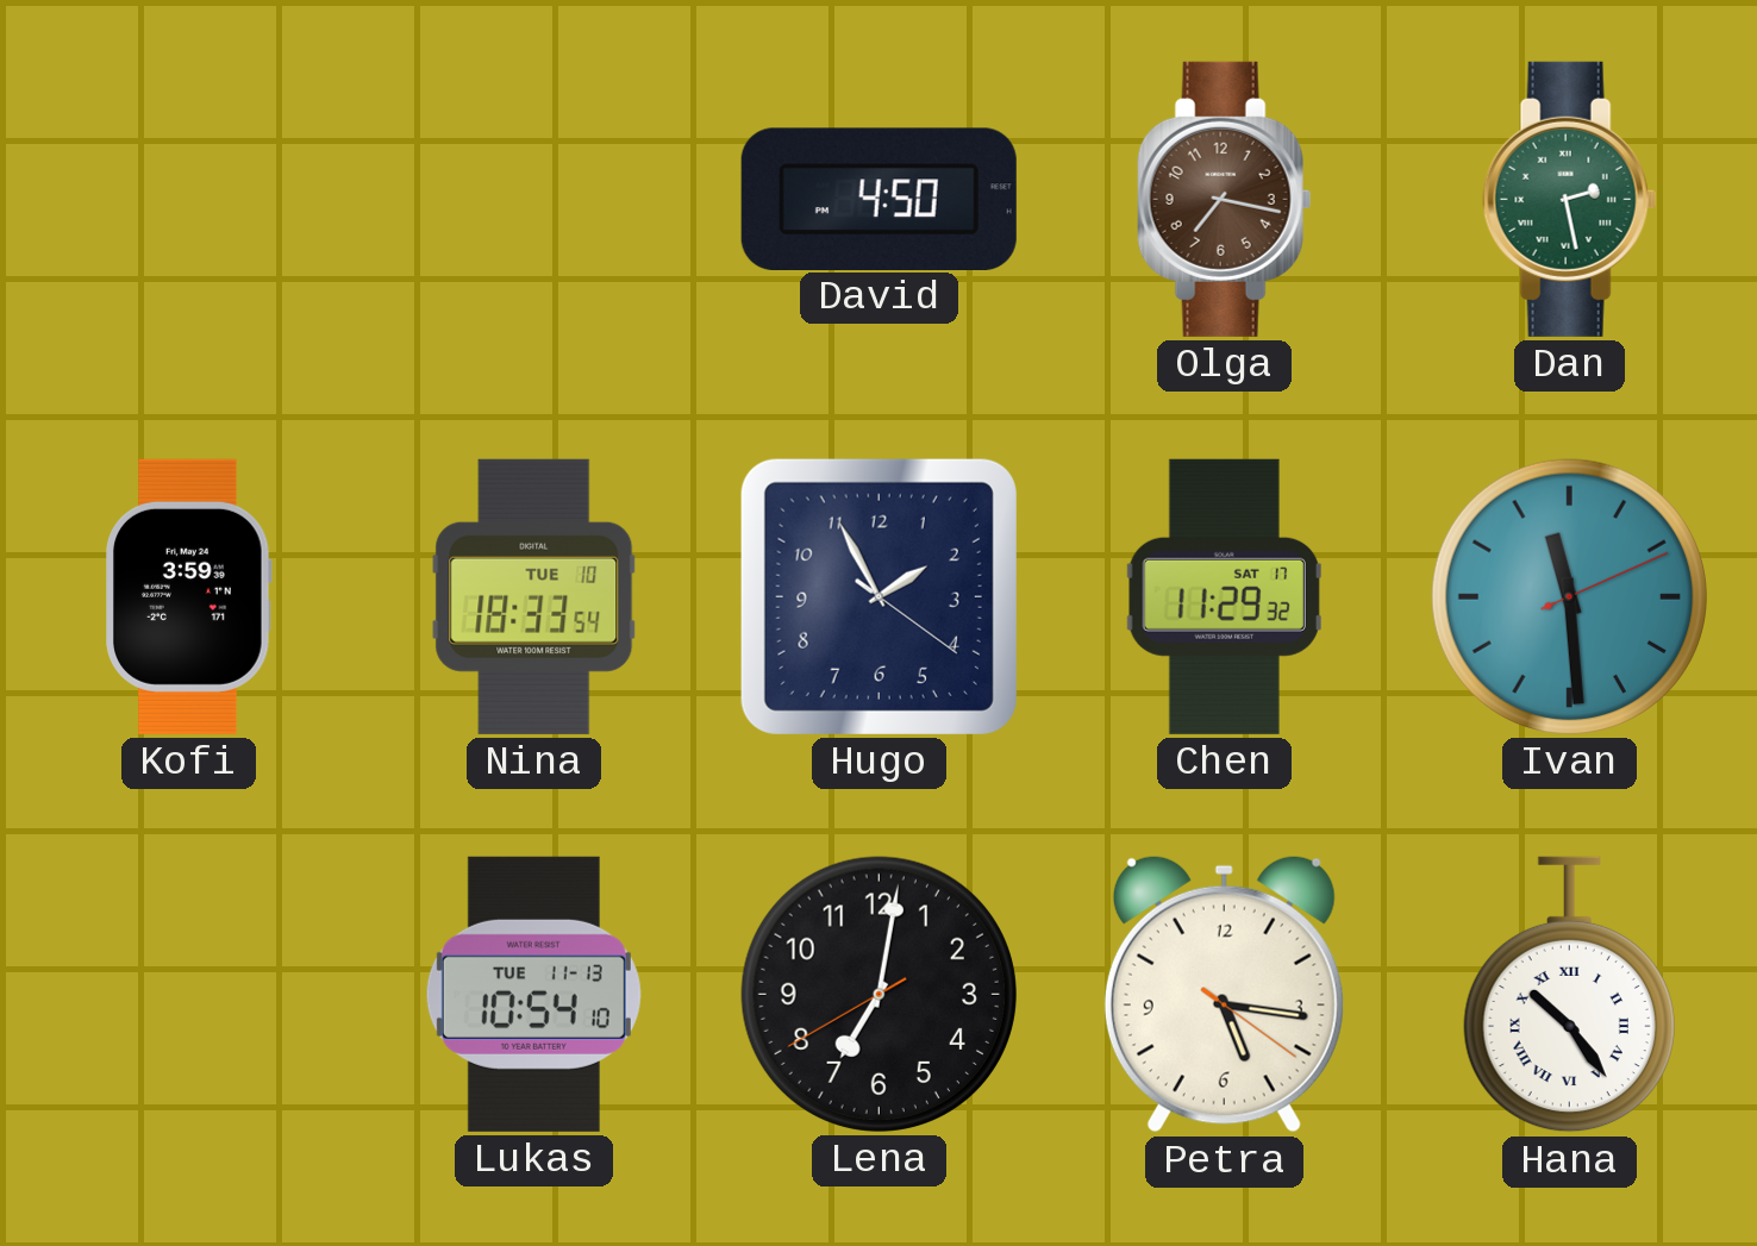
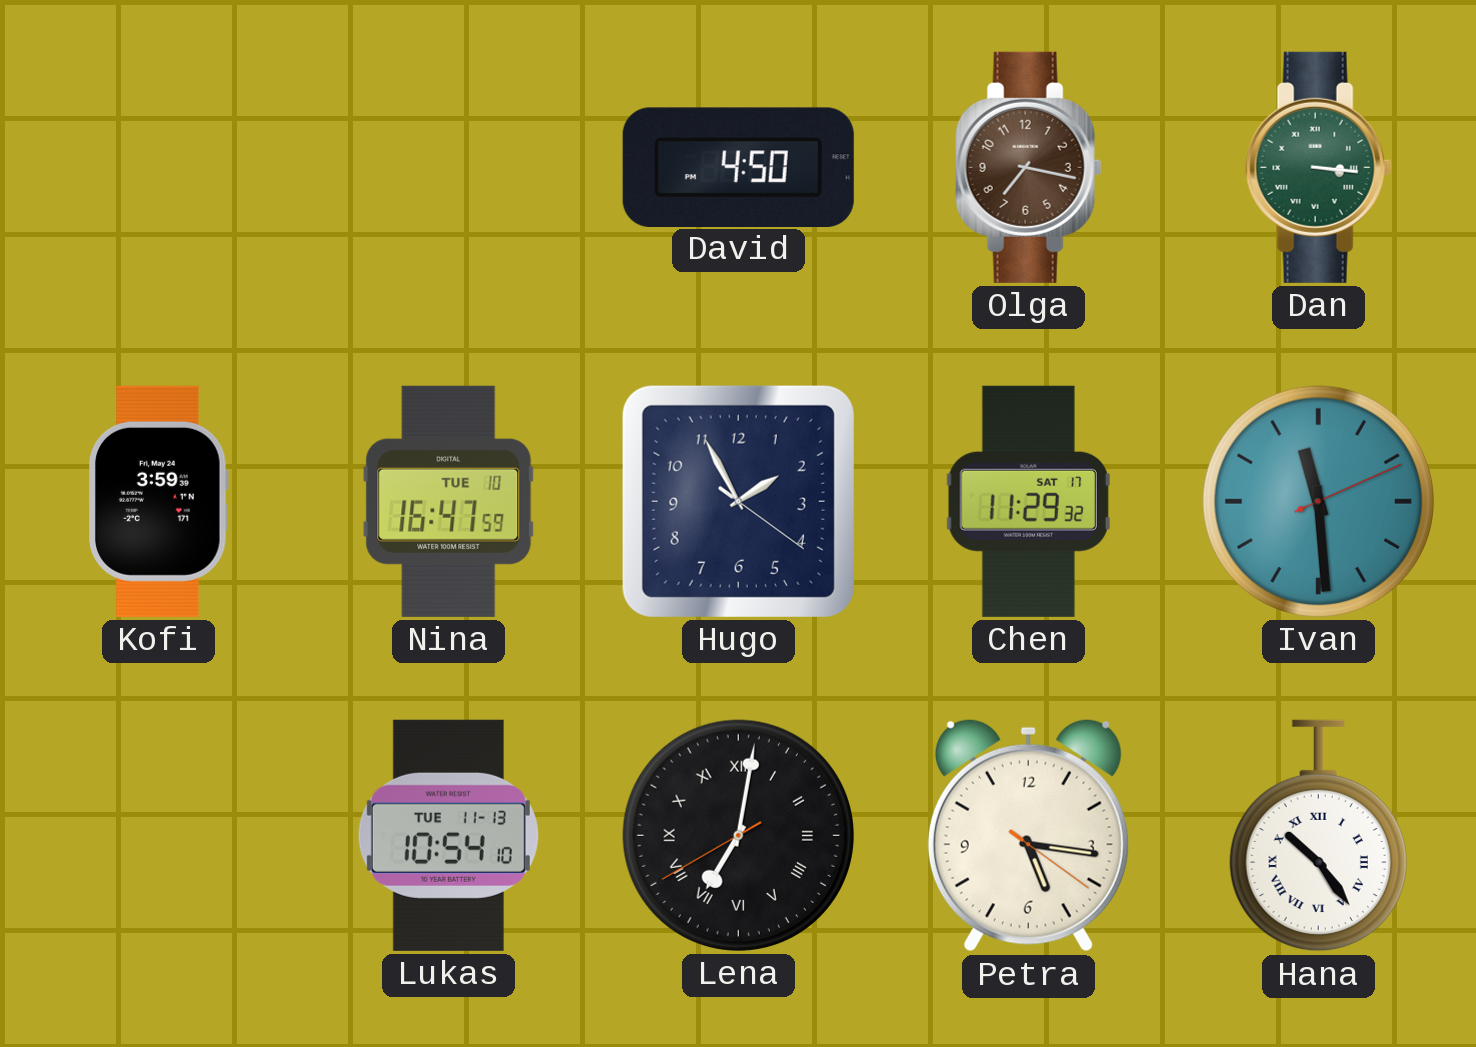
Dan: 2:28 -> 3:16
Nina: 18:33 -> 16:47
Lena numerals: Arabic -> Roman
